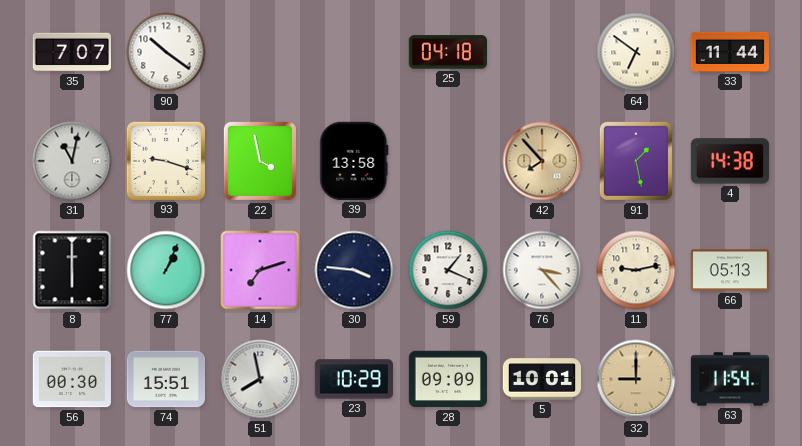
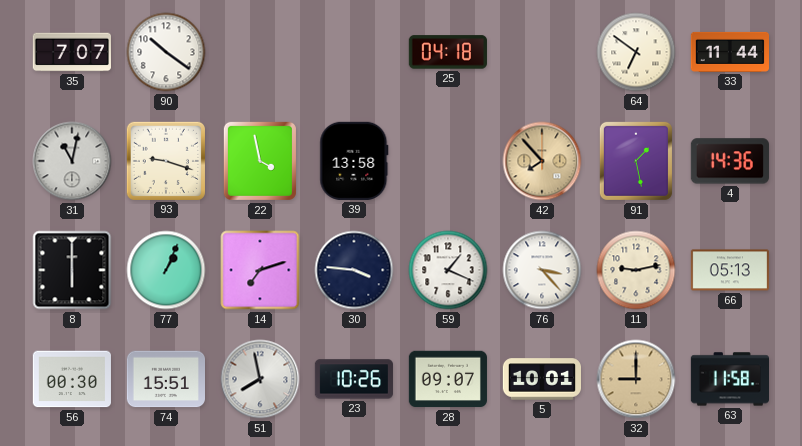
4: 14:38 -> 14:36
23: 10:29 -> 10:26
28: 09:09 -> 09:07
63: 11:54 -> 11:58
